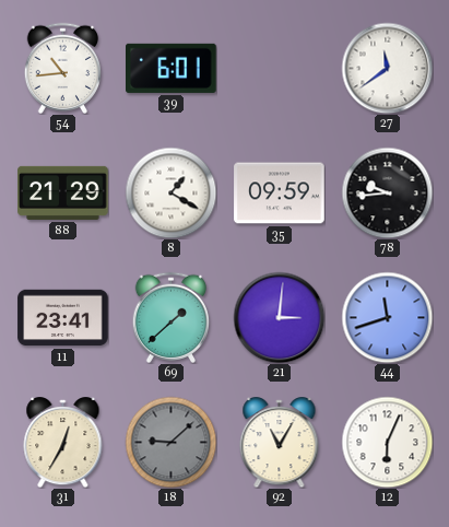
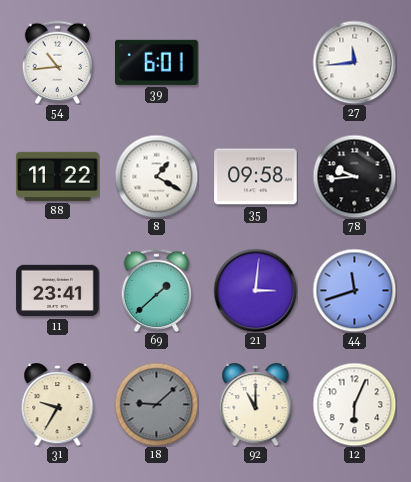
27: 11:39 -> 11:44
88: 21:29 -> 11:22
35: 09:59 -> 09:58
31: 12:35 -> 9:35
92: 11:05 -> 11:00
